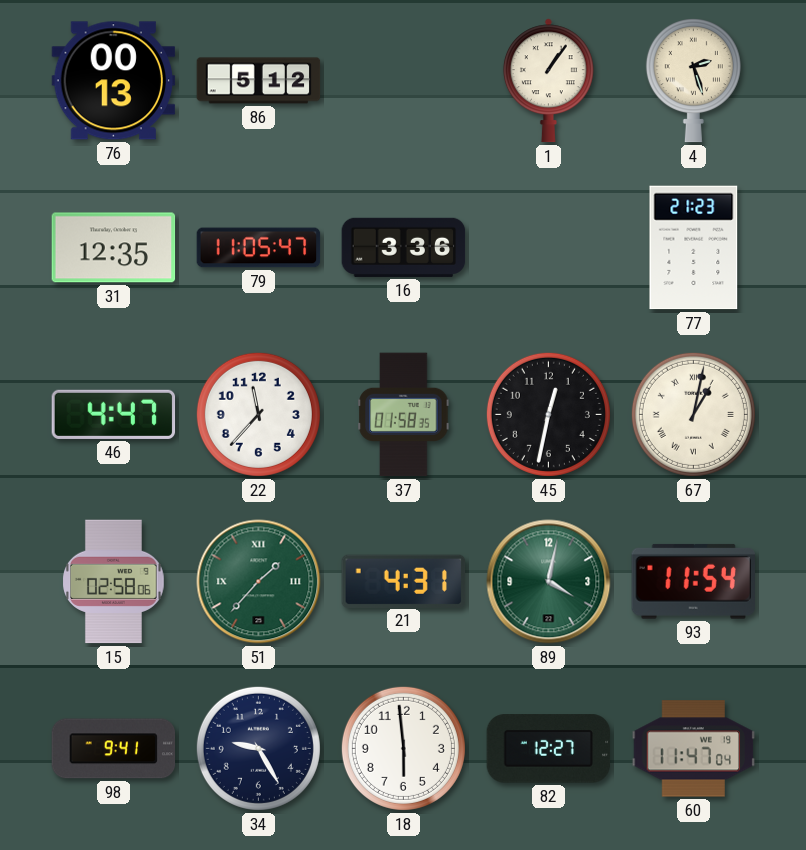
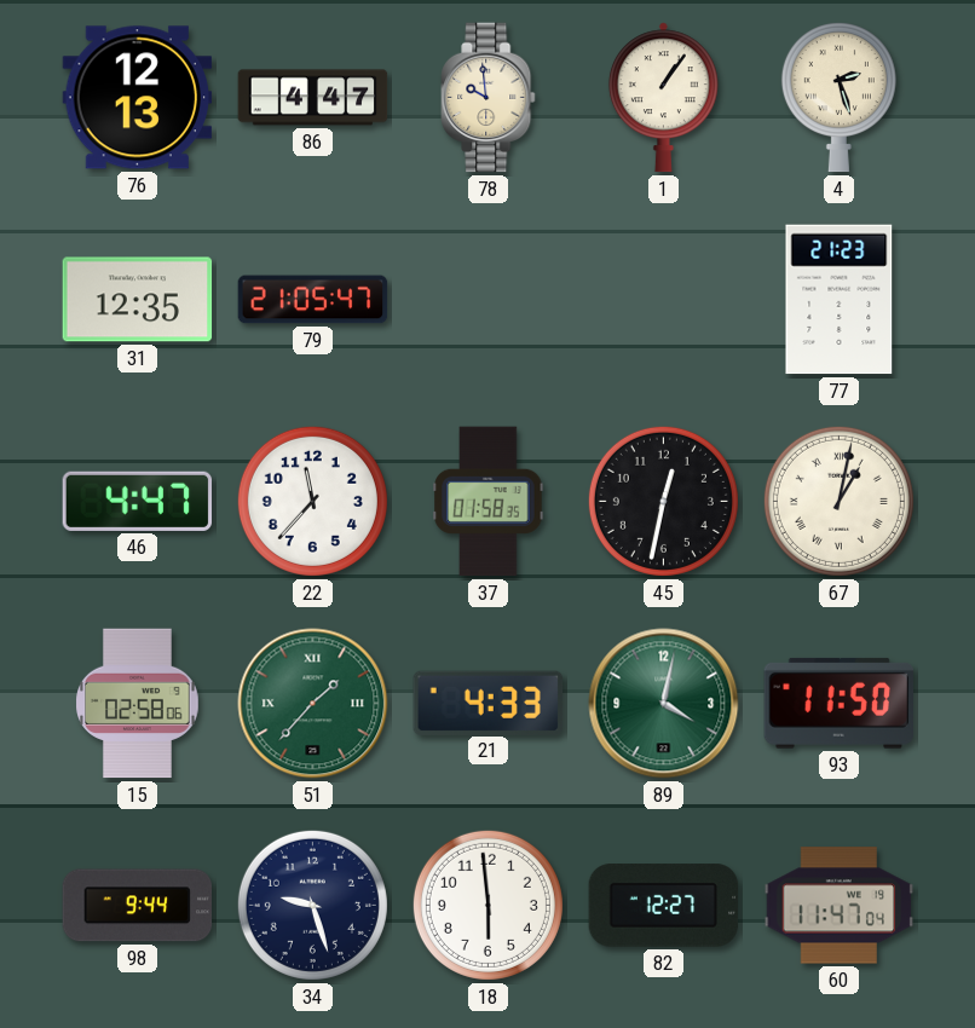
76: 00:13 -> 12:13
86: 5:12 -> 4:47
78: none -> 9:59
79: 11:05 -> 21:05
16: 3:36 -> none
21: 4:31 -> 4:33
93: 11:54 -> 11:50
98: 9:41 -> 9:44
34: 9:25 -> 9:27
